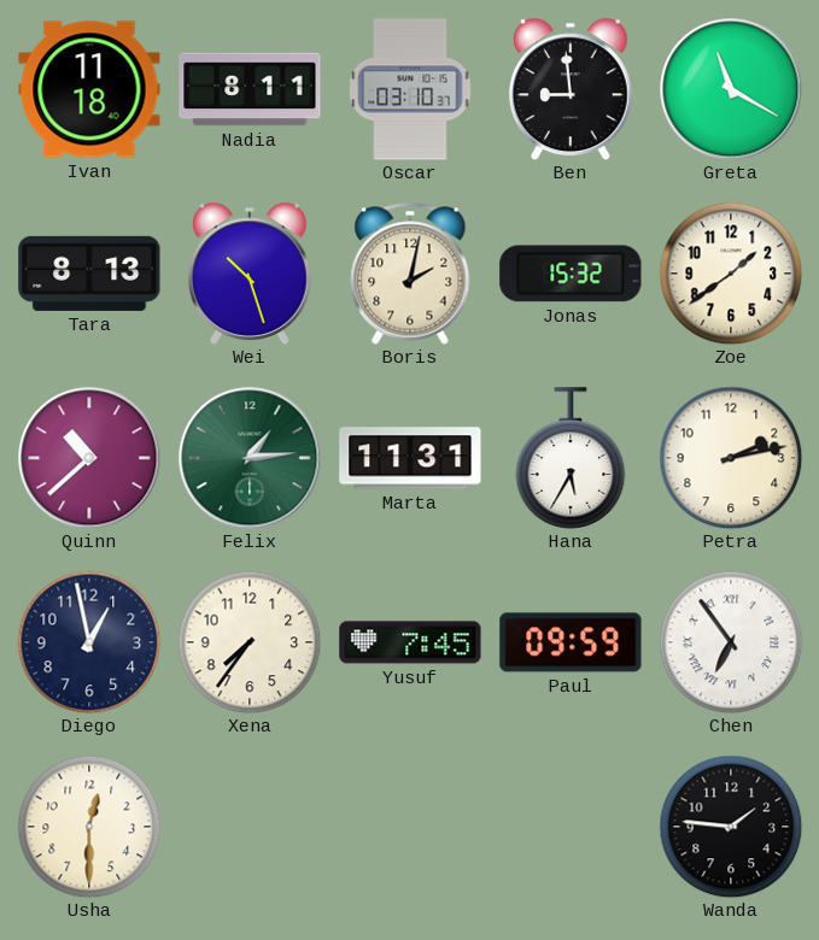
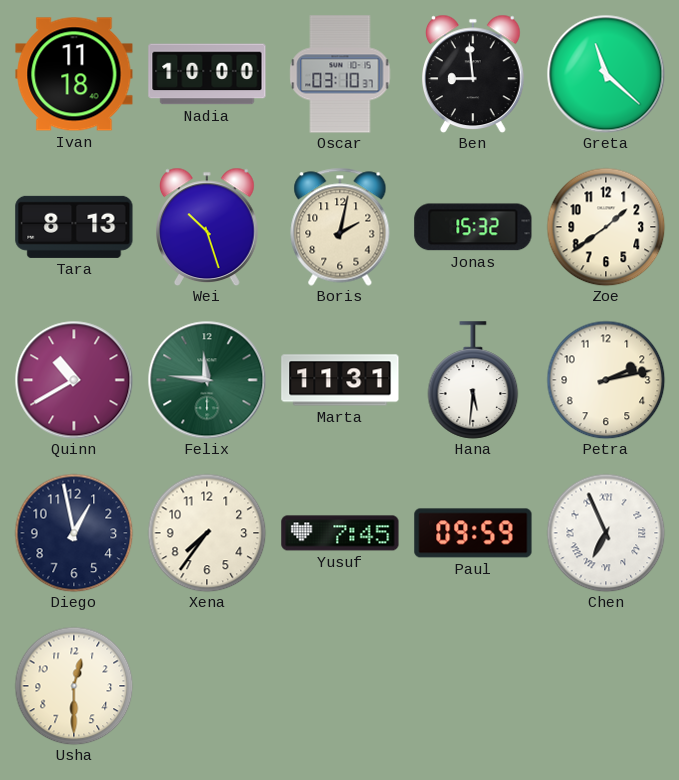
Nadia: 8:11 -> 10:00
Greta: 11:20 -> 11:22
Quinn: 10:38 -> 10:40
Felix: 1:14 -> 11:46
Hana: 5:35 -> 5:31
Chen: 6:54 -> 6:56
Wanda: 1:46 -> none
